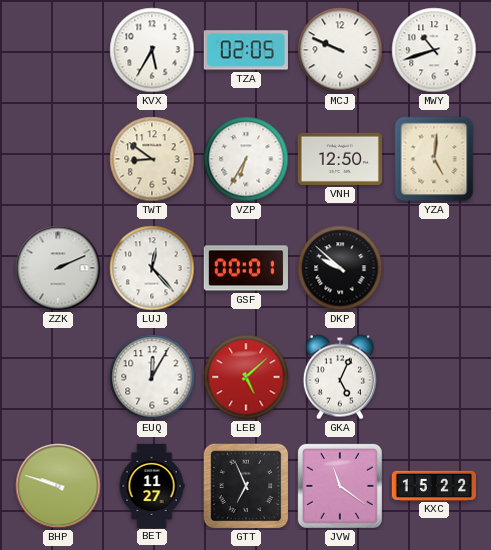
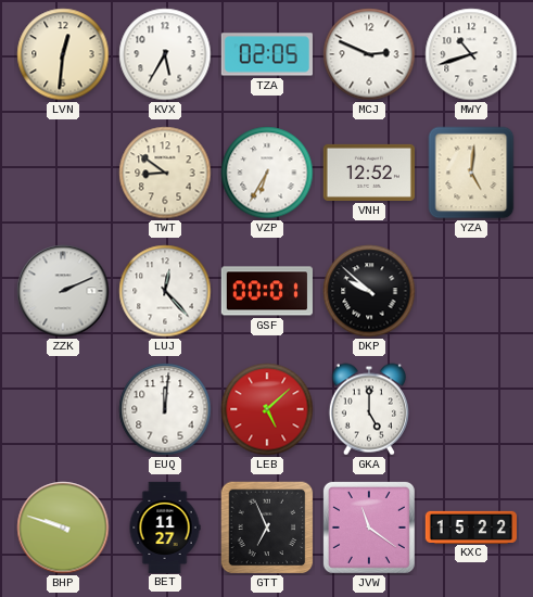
LVN: none -> 12:31
MCJ: 9:49 -> 2:49
VNH: 12:50 -> 12:52
EUQ: 12:05 -> 12:01
GKA: 5:04 -> 5:00
